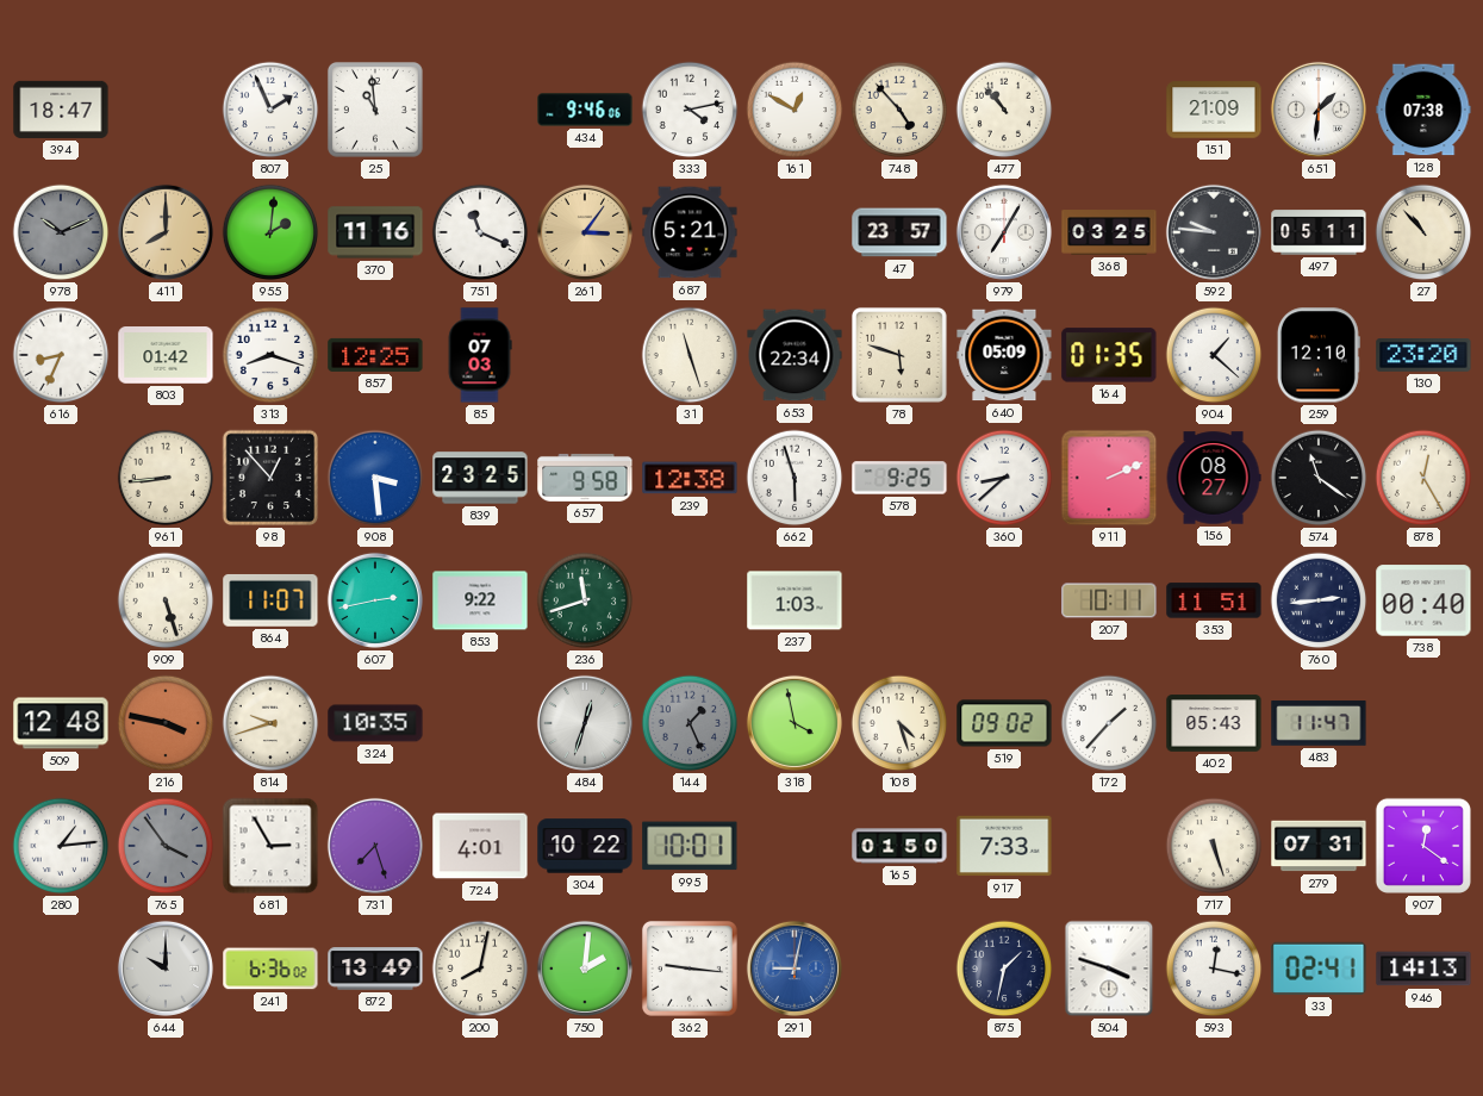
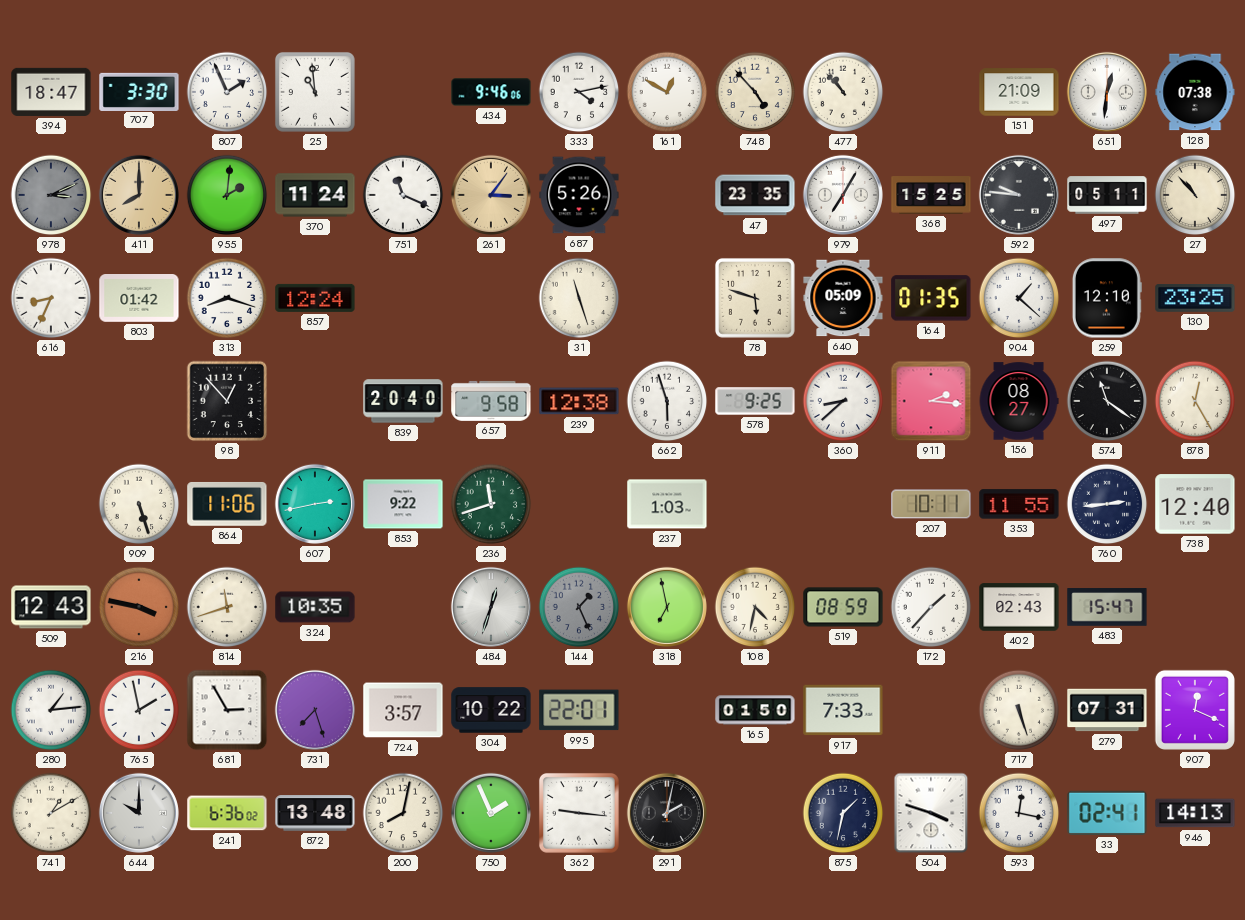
707: none -> 3:30
651: 1:31 -> 12:31
978: 10:11 -> 3:11
370: 11:16 -> 11:24
687: 5:21 -> 5:26
47: 23:57 -> 23:35
368: 03:25 -> 15:25
857: 12:25 -> 12:24
85: 07:03 -> none
653: 22:34 -> none
130: 23:20 -> 23:25
961: 8:44 -> none
908: 3:29 -> none
839: 23:25 -> 20:40
911: 2:11 -> 2:16
864: 11:07 -> 11:06
353: 11:51 -> 11:55
738: 00:40 -> 12:40
509: 12:48 -> 12:43
814: 9:42 -> 11:42
318: 3:58 -> 6:58
108: 4:27 -> 4:32
519: 09:02 -> 08:59
402: 05:43 -> 02:43
483: 11:47 -> 15:47
765: 3:54 -> 1:58
765 dial: grey -> white
724: 4:01 -> 3:57
995: 10:01 -> 22:01
907: 12:21 -> 12:19
741: none -> 1:10
872: 13:49 -> 13:48
750: 2:01 -> 1:56
291: 9:02 -> 2:02
291 dial: blue -> black
